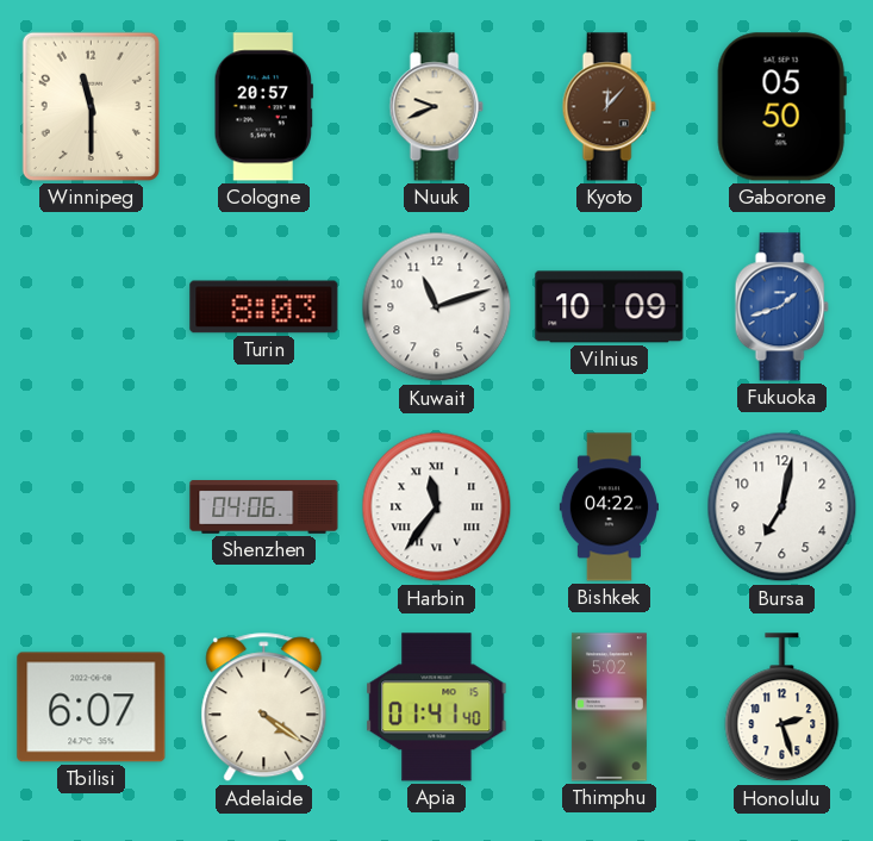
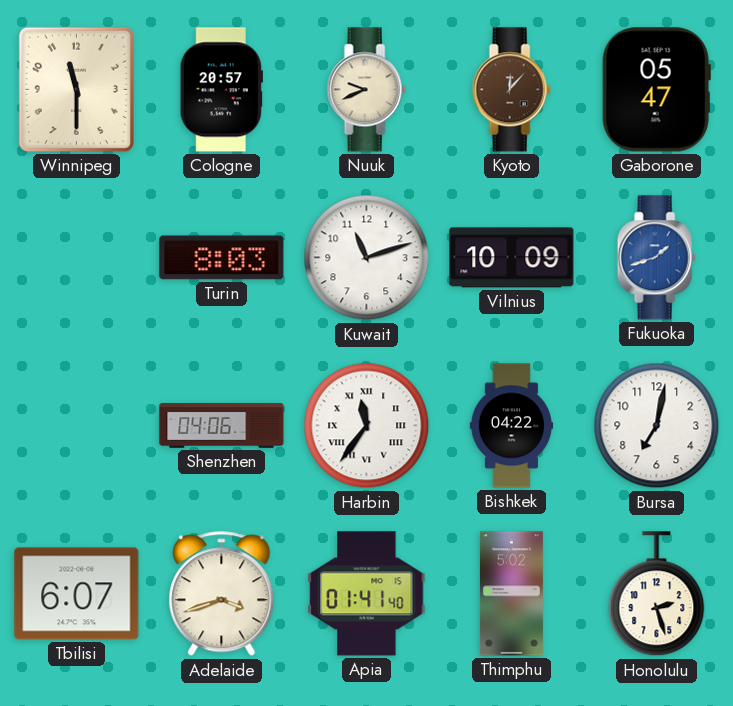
Gaborone: 05:50 -> 05:47
Adelaide: 4:21 -> 3:42
